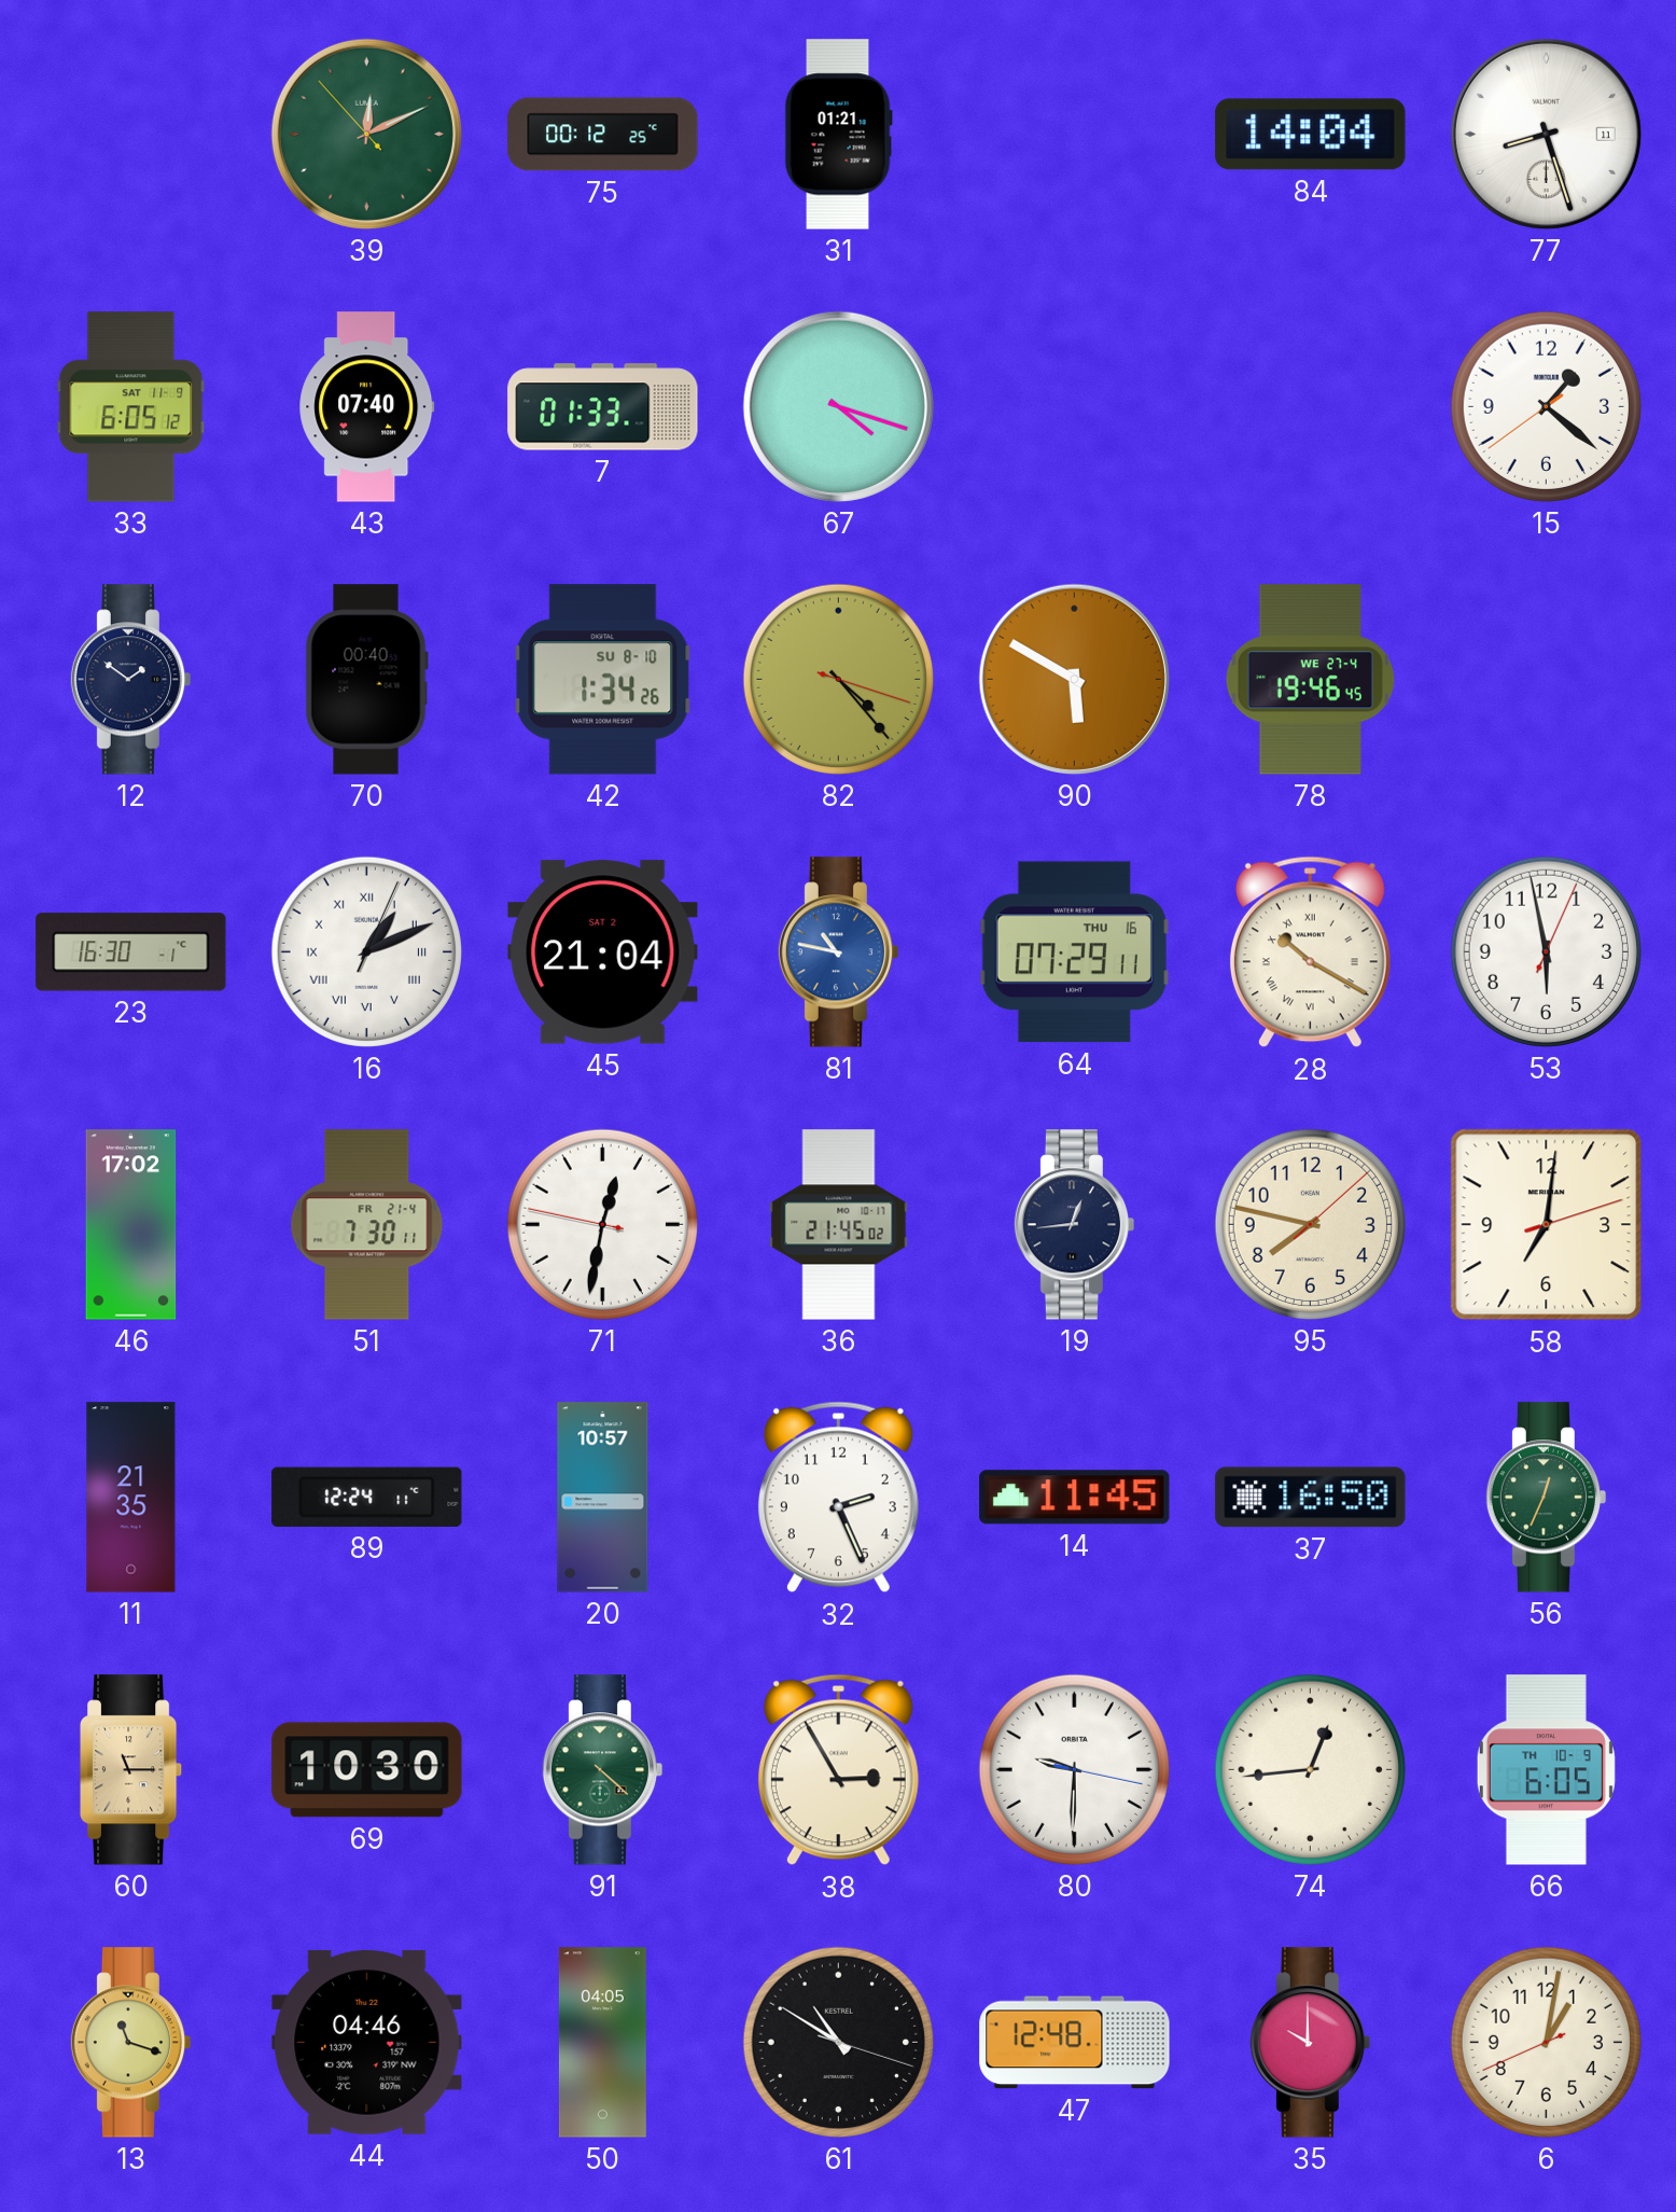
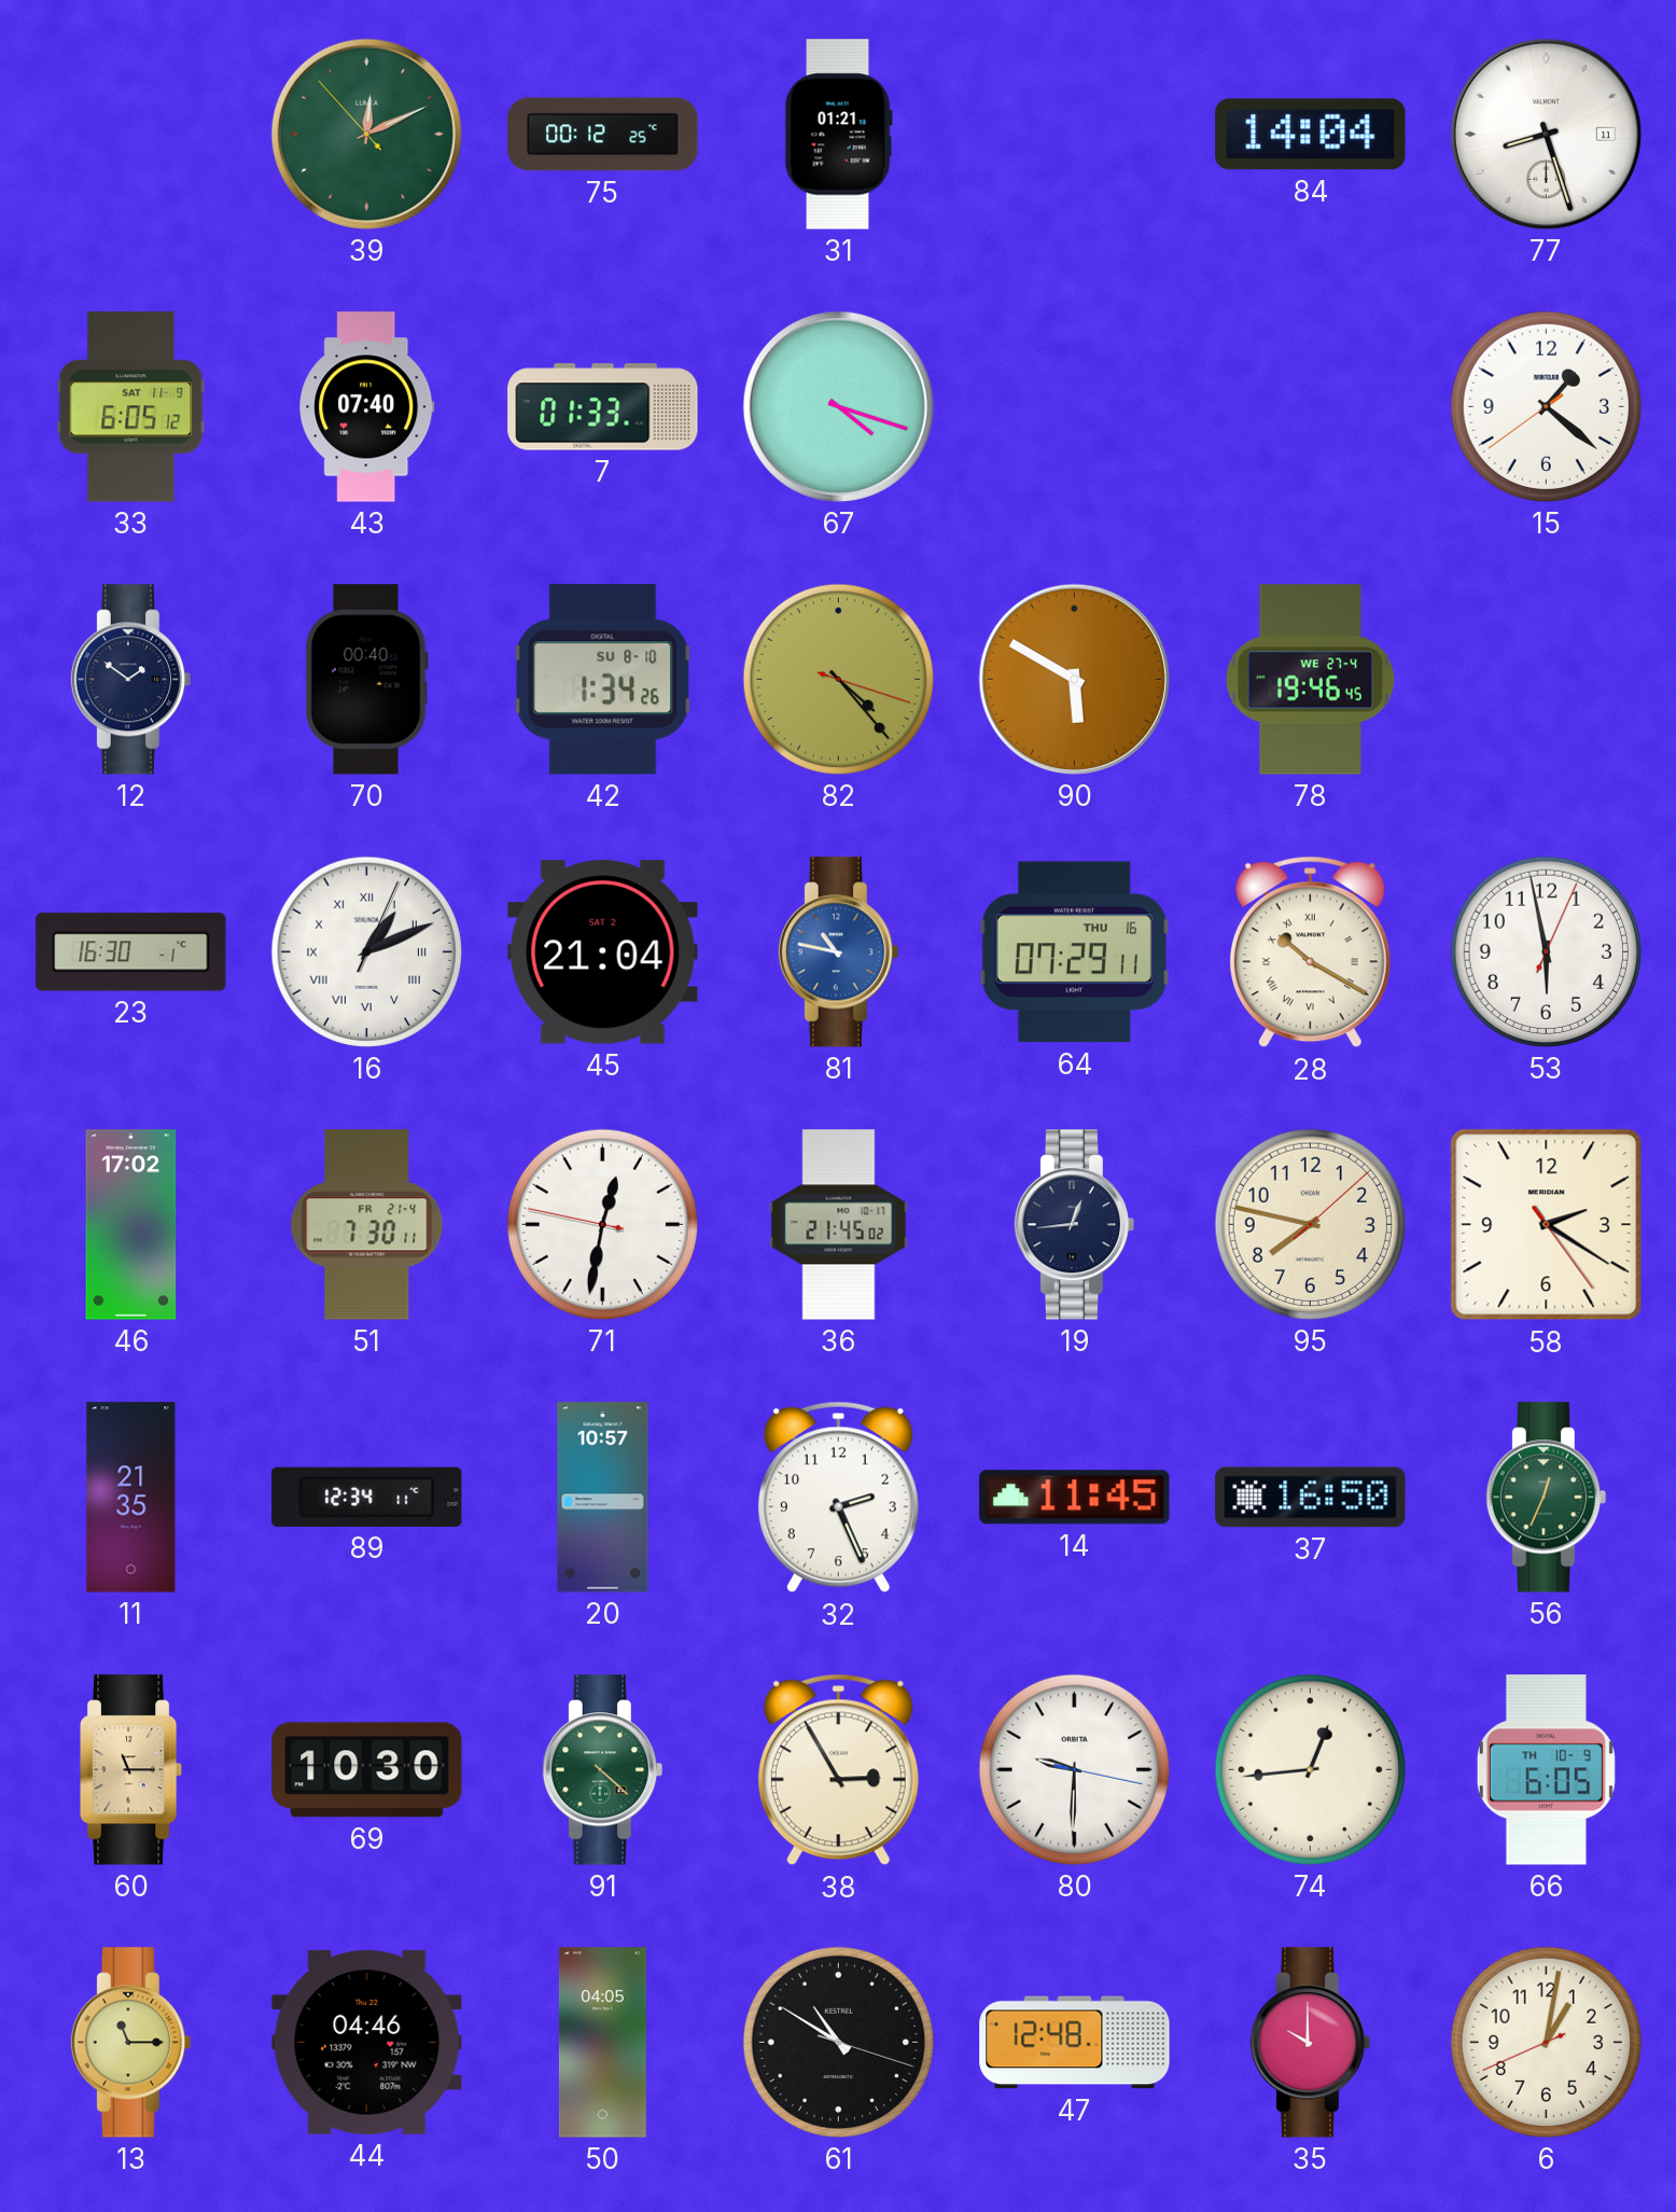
58: 7:01 -> 2:20
89: 12:24 -> 12:34
13: 11:18 -> 11:15
